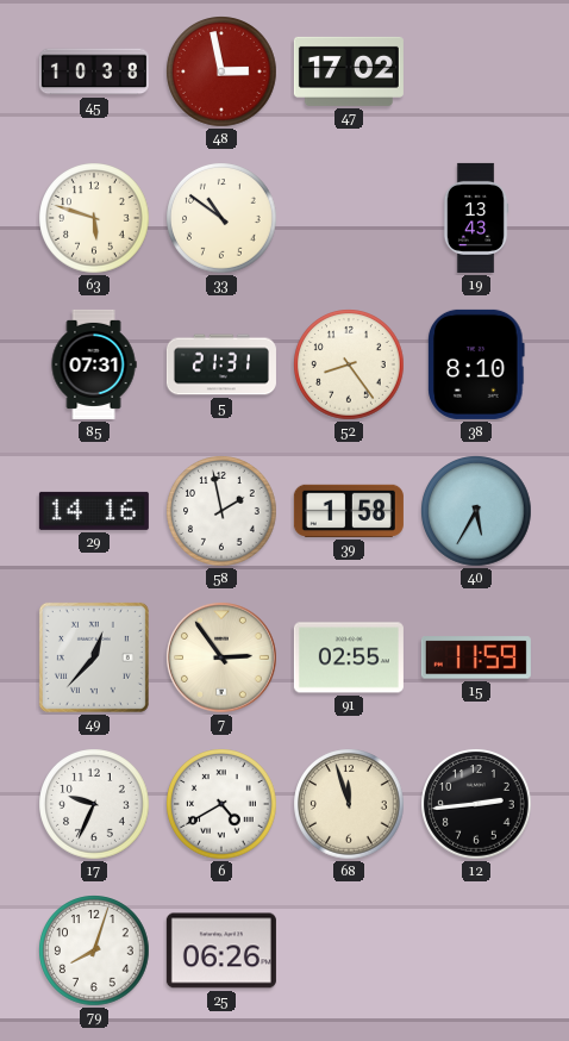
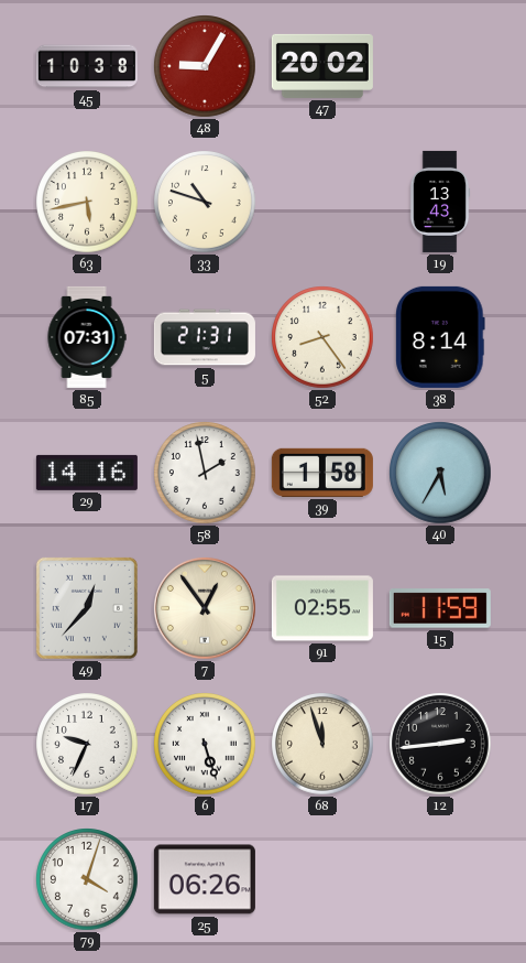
48: 2:58 -> 9:05
47: 17:02 -> 20:02
63: 5:48 -> 5:43
33: 10:51 -> 10:48
38: 8:10 -> 8:14
7: 2:54 -> 12:54
6: 4:40 -> 5:27
79: 8:03 -> 4:03
